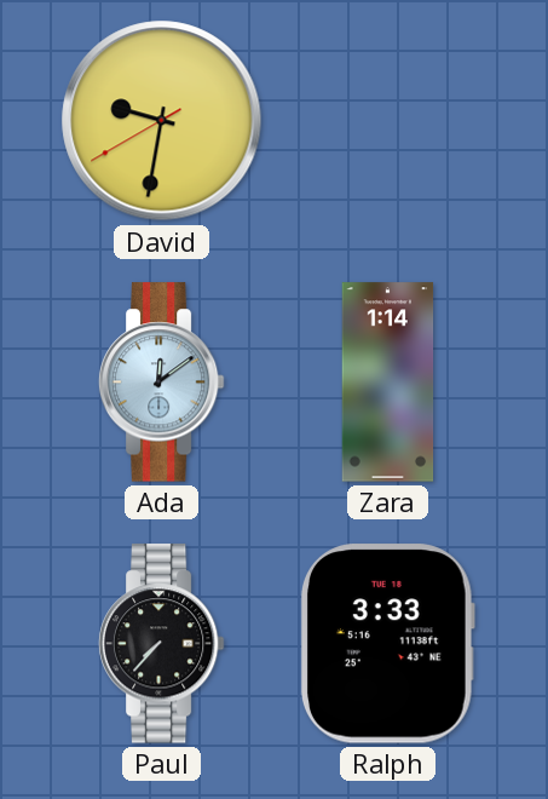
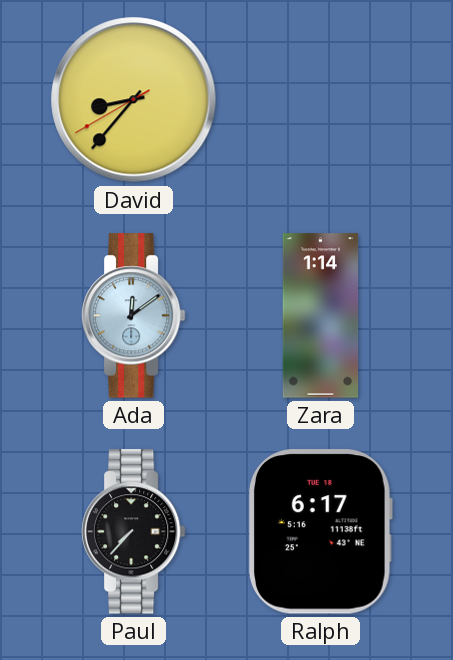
David: 9:31 -> 8:36
Ralph: 3:33 -> 6:17
